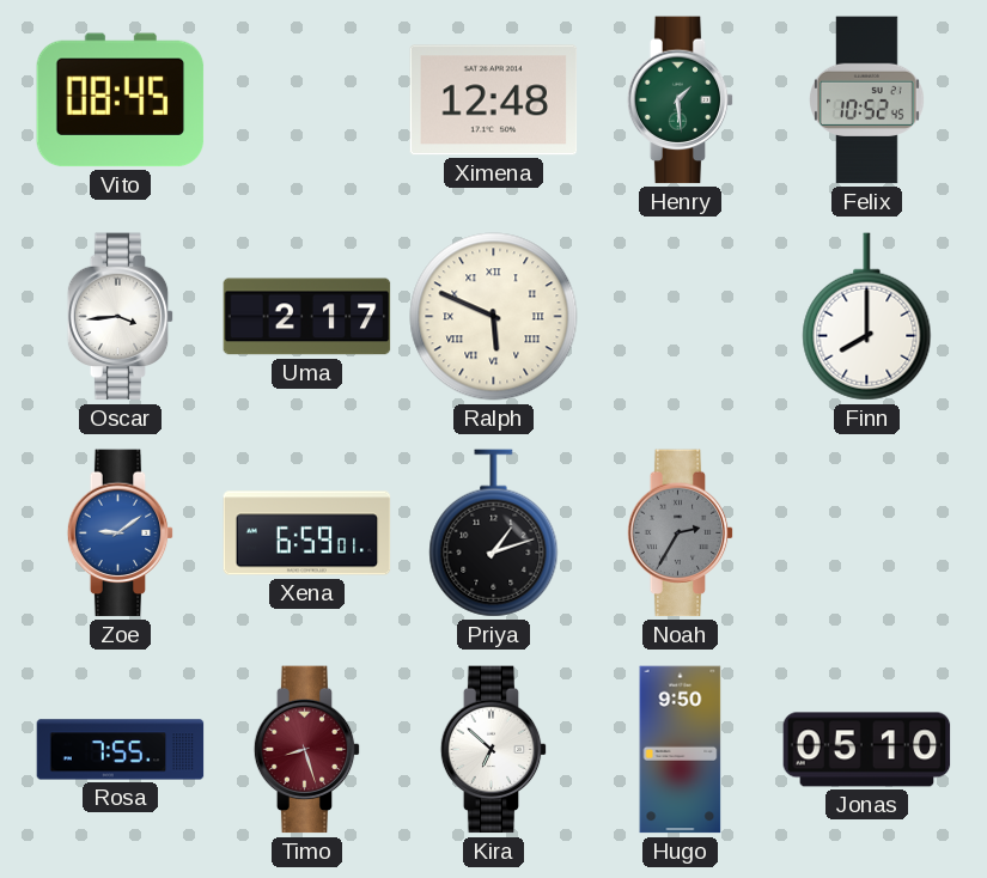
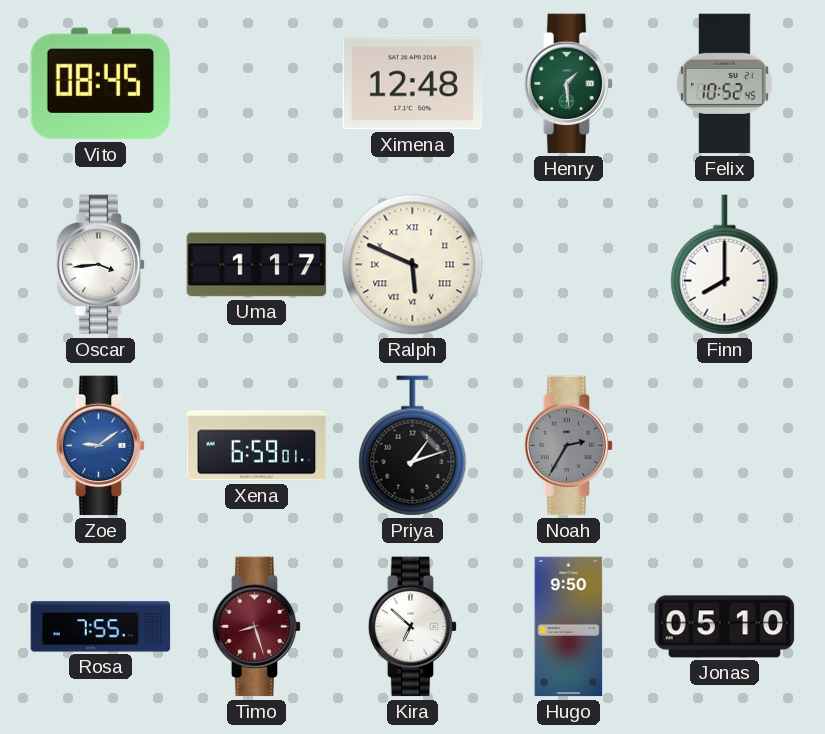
Uma: 2:17 -> 1:17
